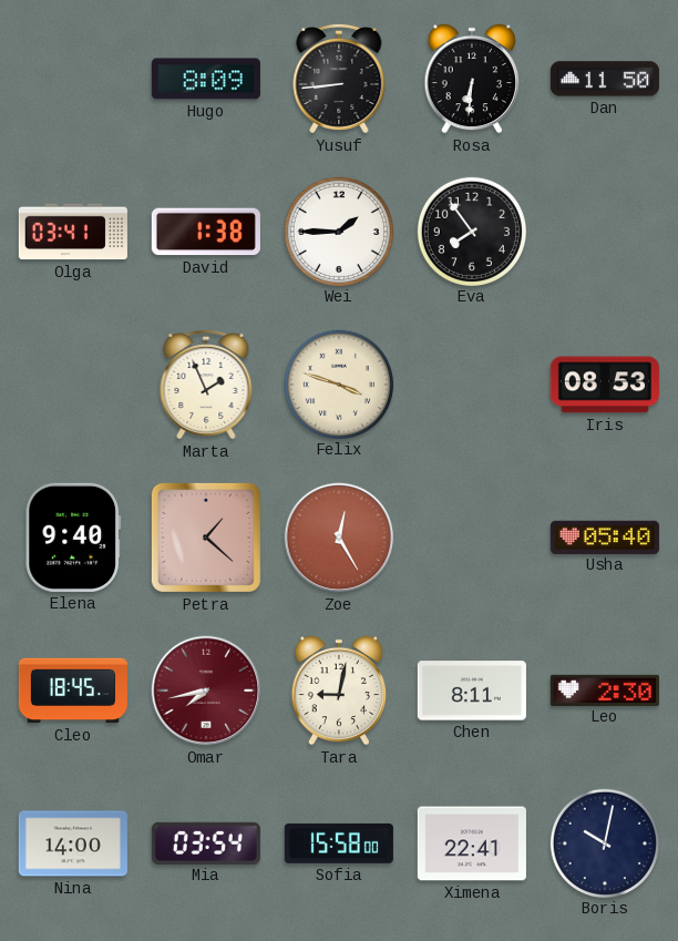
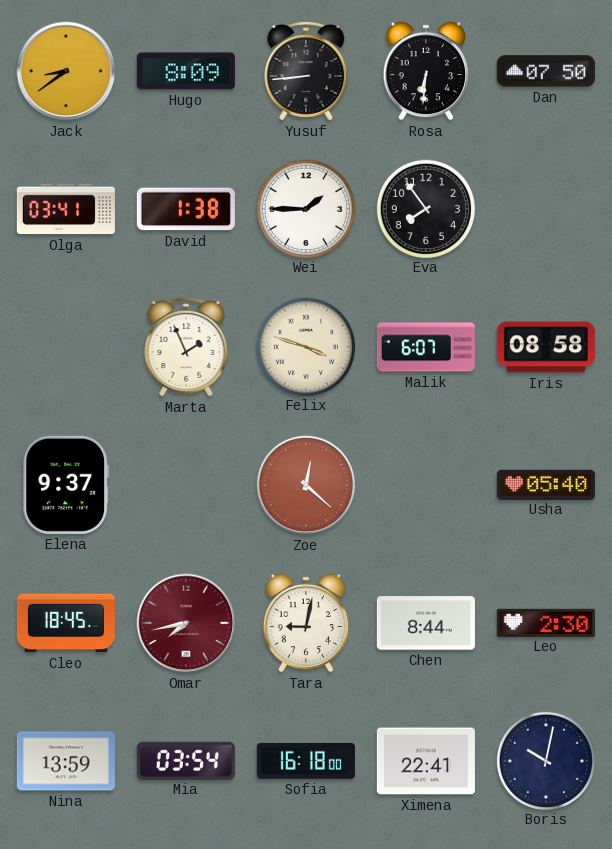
Jack: none -> 8:39
Dan: 11:50 -> 07:50
Malik: none -> 6:07
Iris: 08:53 -> 08:58
Elena: 9:40 -> 9:37
Petra: 1:22 -> none
Zoe: 12:25 -> 12:22
Chen: 8:11 -> 8:44
Nina: 14:00 -> 13:59
Sofia: 15:58 -> 16:18
